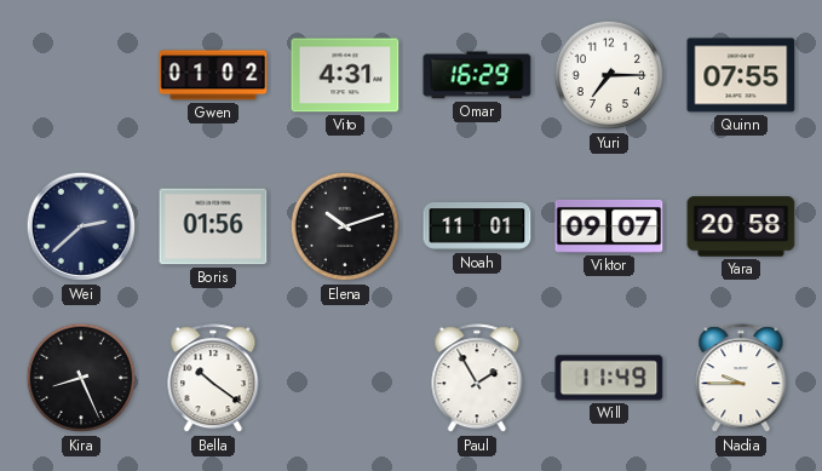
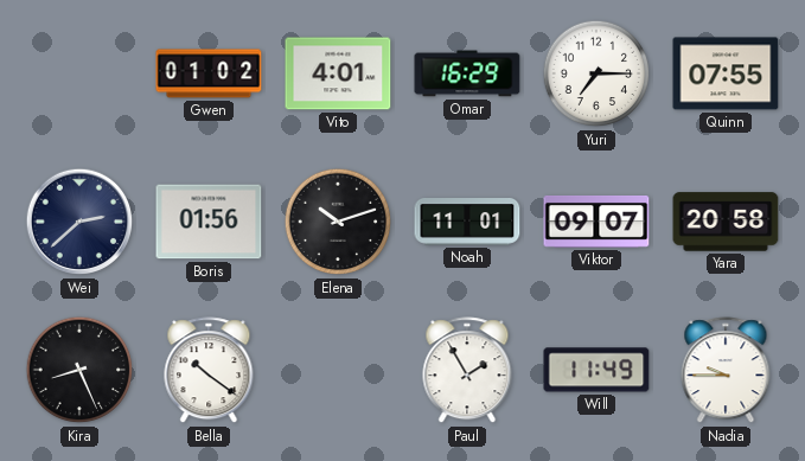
Vito: 4:31 -> 4:01
